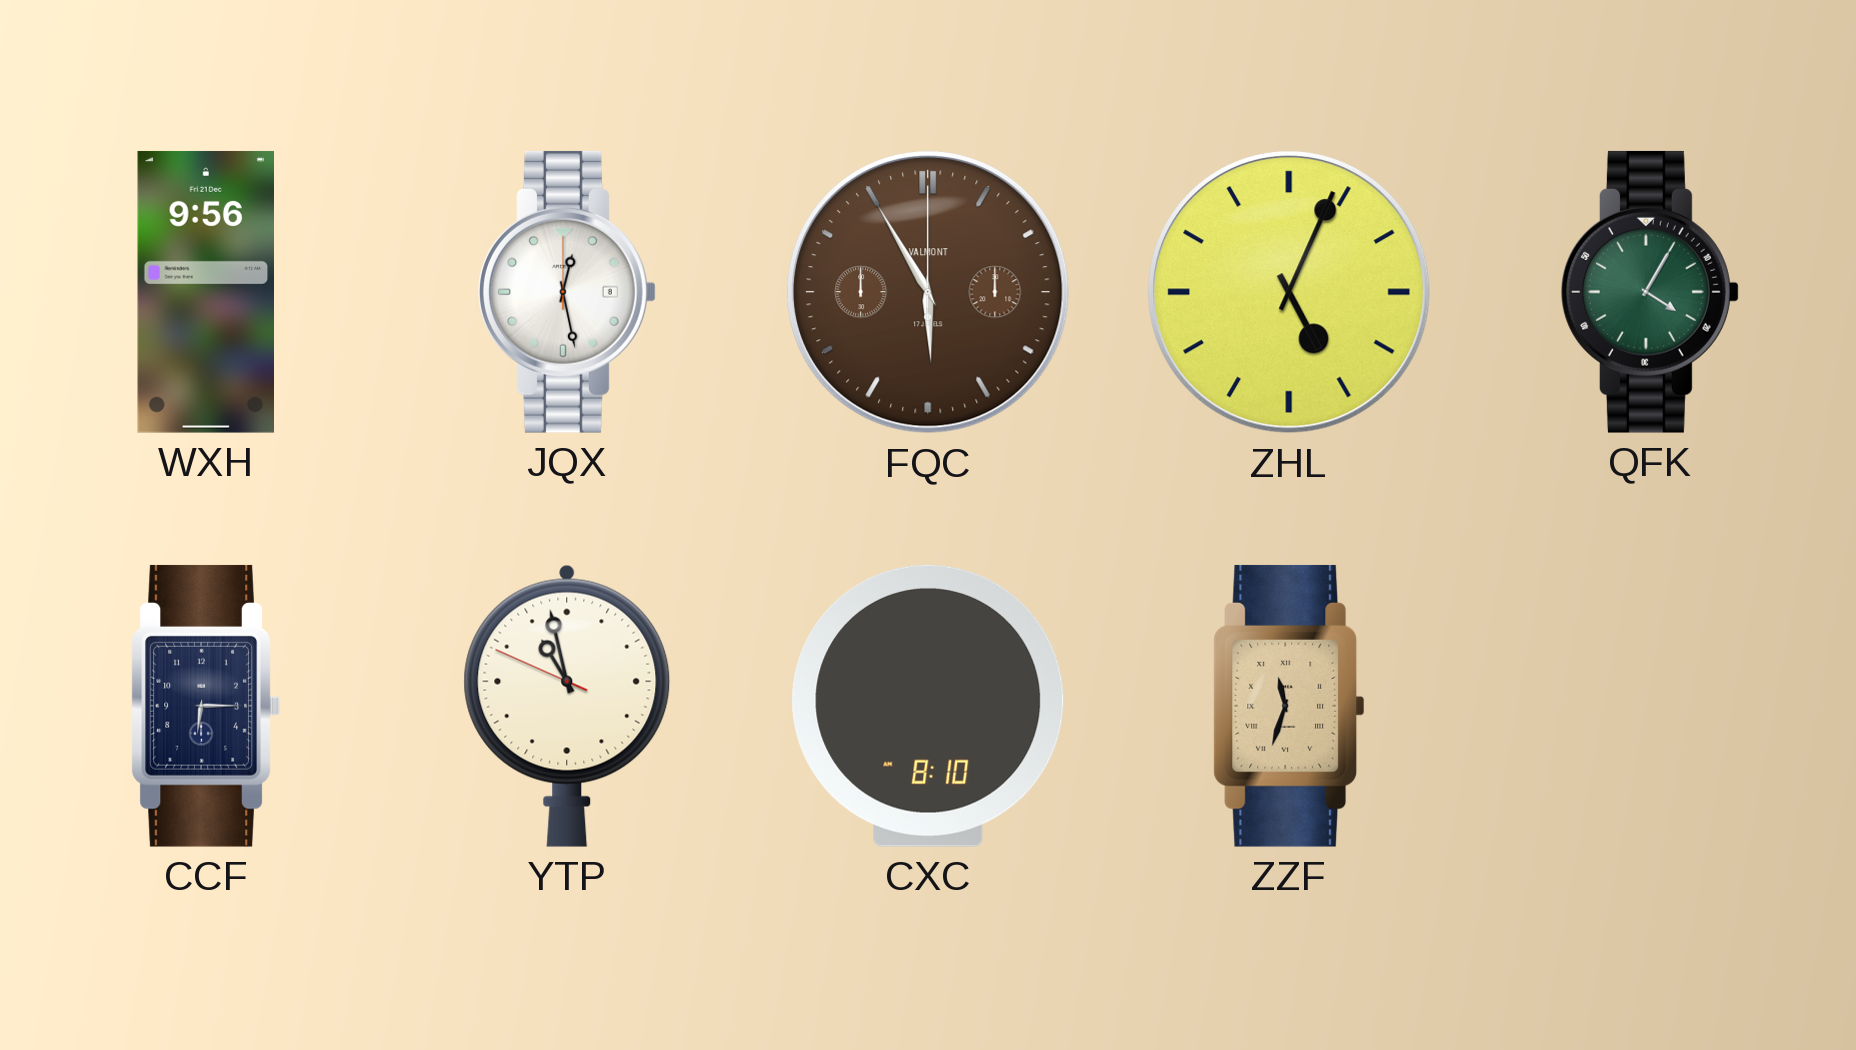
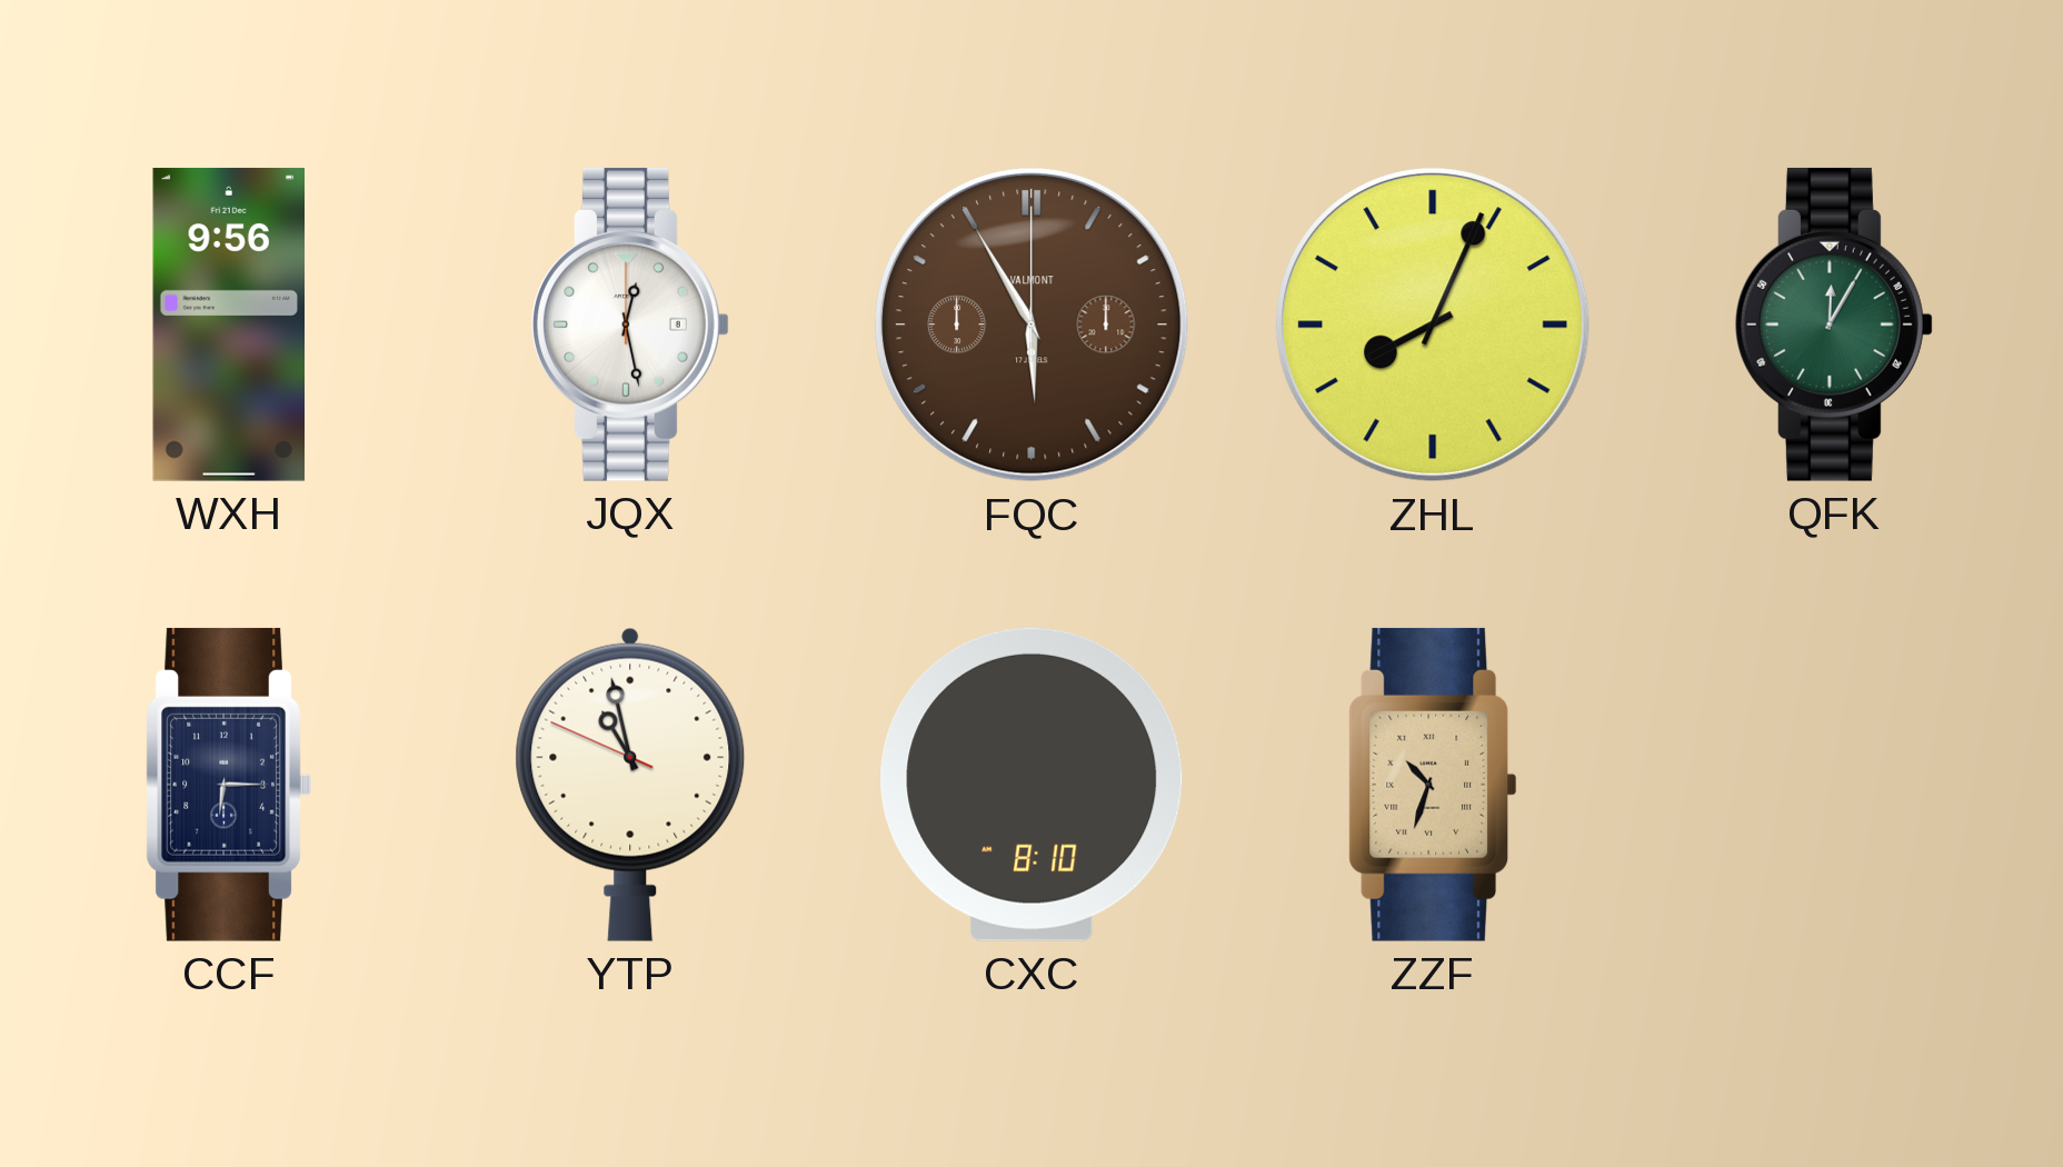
ZHL: 5:04 -> 8:04
QFK: 4:05 -> 12:05
ZZF: 11:33 -> 10:33
